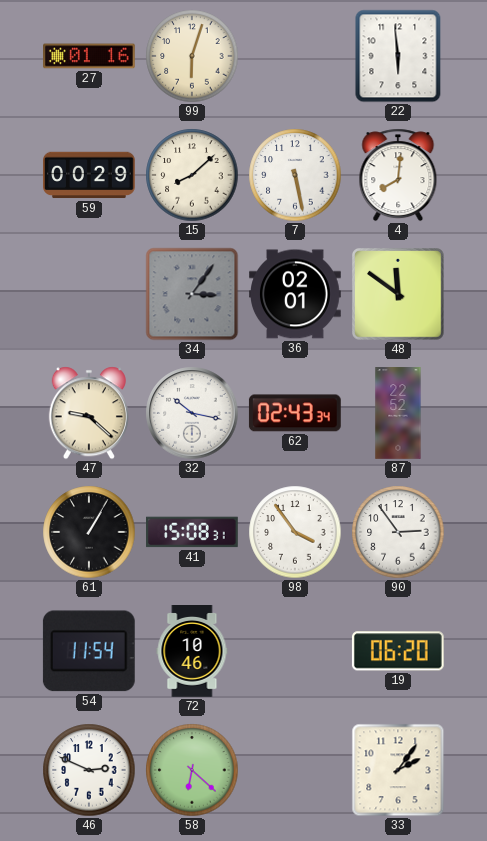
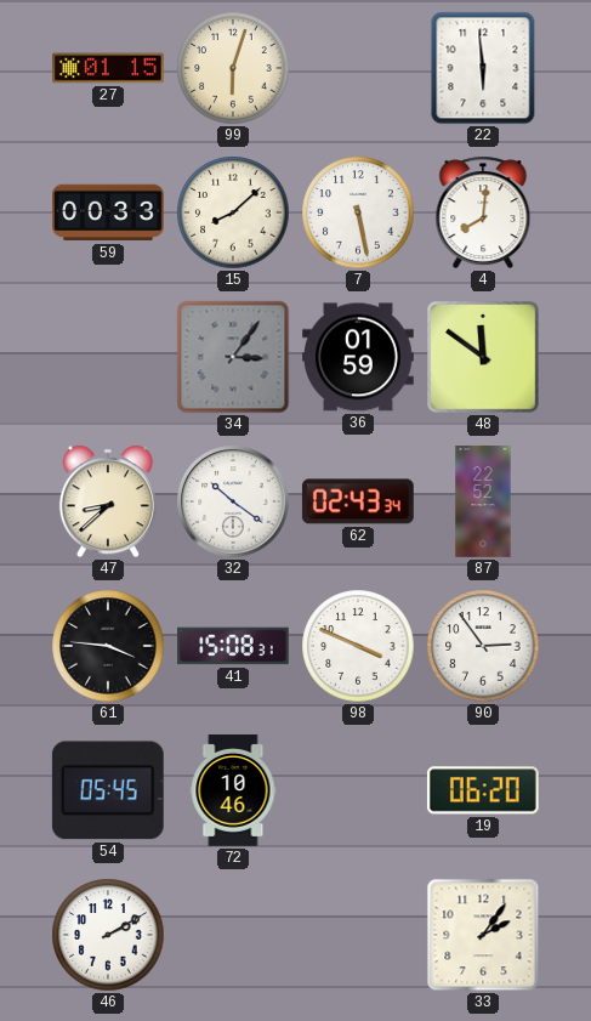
27: 01:16 -> 01:15
59: 00:29 -> 00:33
36: 02:01 -> 01:59
47: 9:22 -> 8:38
32: 10:17 -> 10:21
61: 1:05 -> 3:46
98: 3:54 -> 3:49
54: 11:54 -> 05:45
46: 2:49 -> 2:10
58: 6:22 -> none
